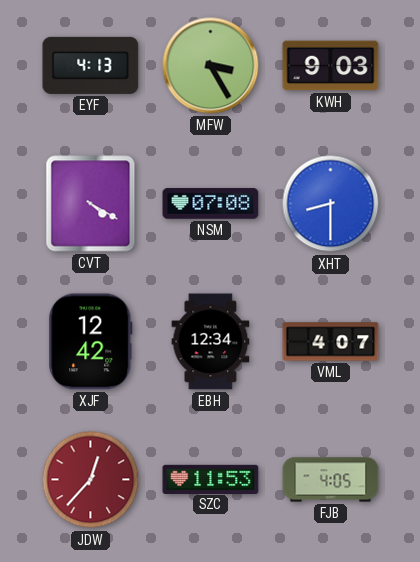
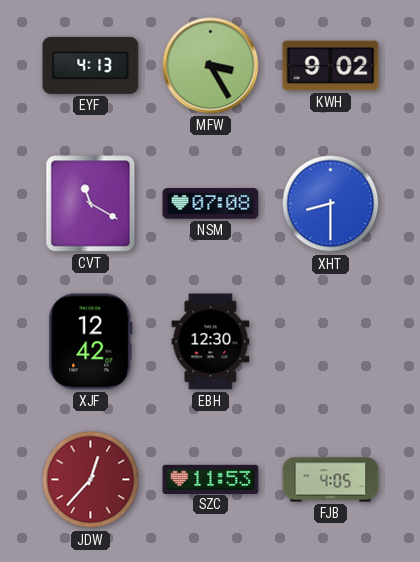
KWH: 9:03 -> 9:02
CVT: 4:20 -> 11:20
EBH: 12:34 -> 12:30
VML: 4:07 -> none
